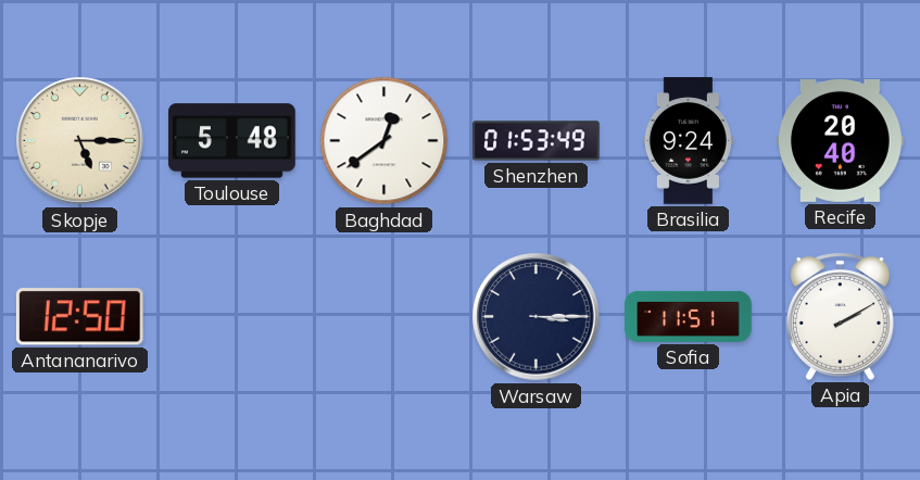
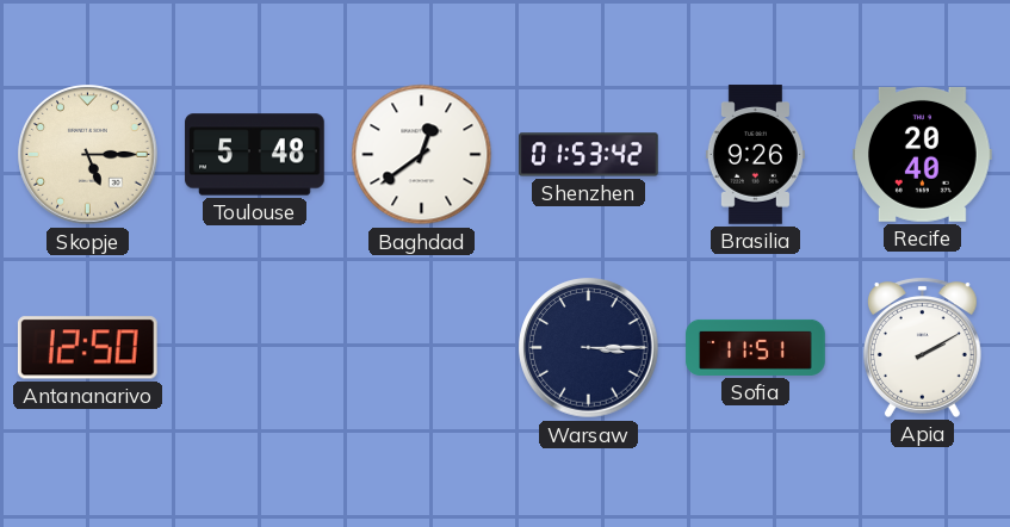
Shenzhen: 01:53:49 -> 01:53:42
Brasilia: 9:24 -> 9:26
